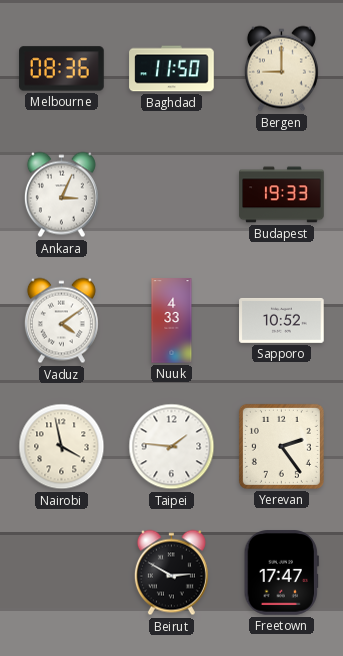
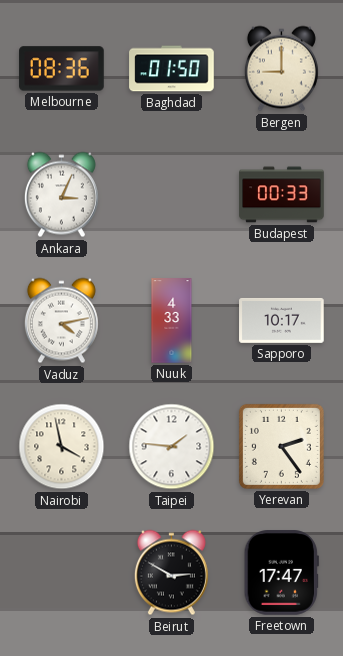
Baghdad: 11:50 -> 01:50
Budapest: 19:33 -> 00:33
Vaduz: 4:09 -> 4:13
Sapporo: 10:52 -> 10:17
